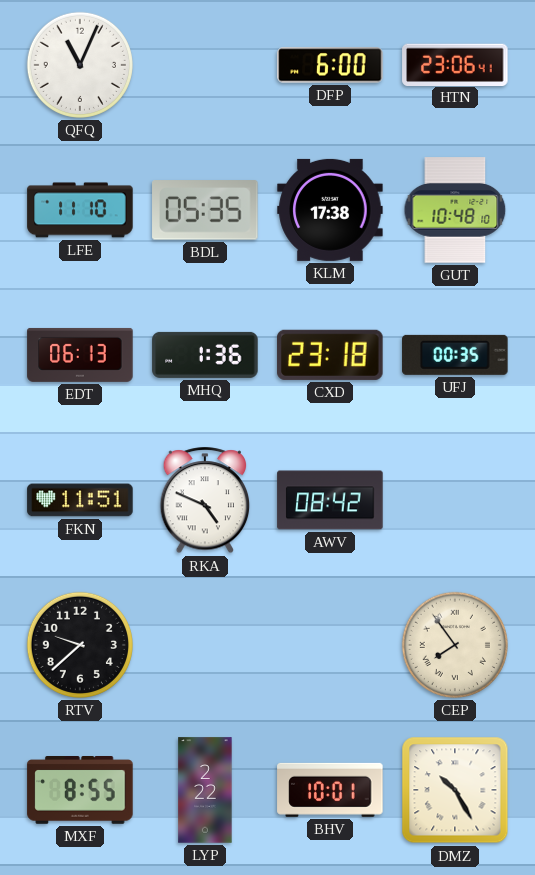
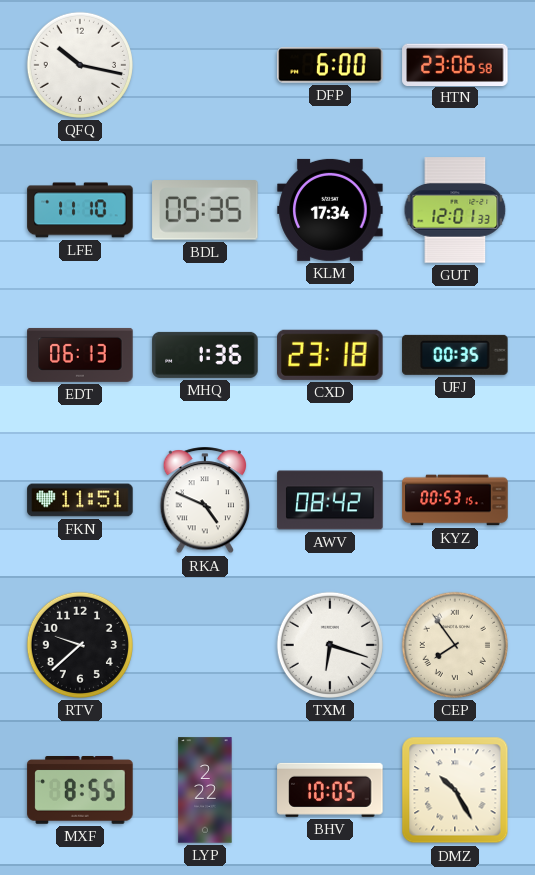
QFQ: 11:04 -> 10:17
HTN: 23:06:41 -> 23:06:58
KLM: 17:38 -> 17:34
GUT: 10:48 -> 12:01
KYZ: none -> 00:53
TXM: none -> 6:18
BHV: 10:01 -> 10:05
